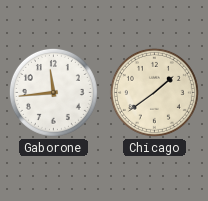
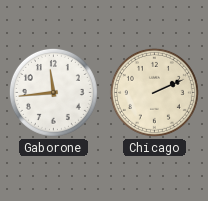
Chicago: 1:39 -> 2:11
